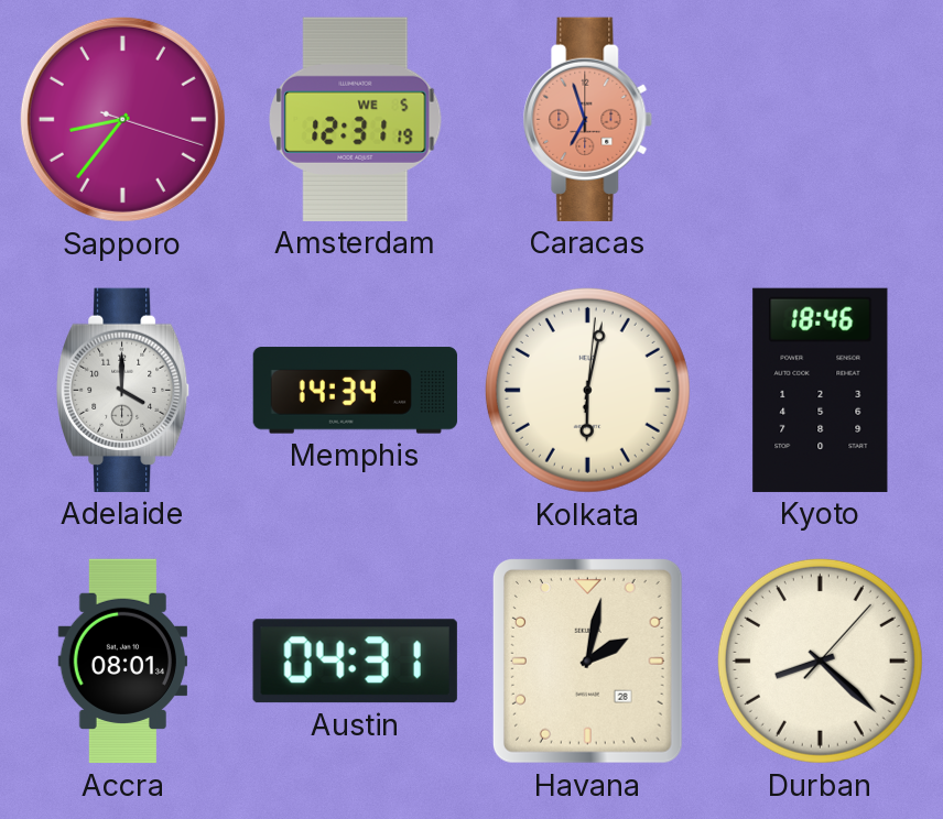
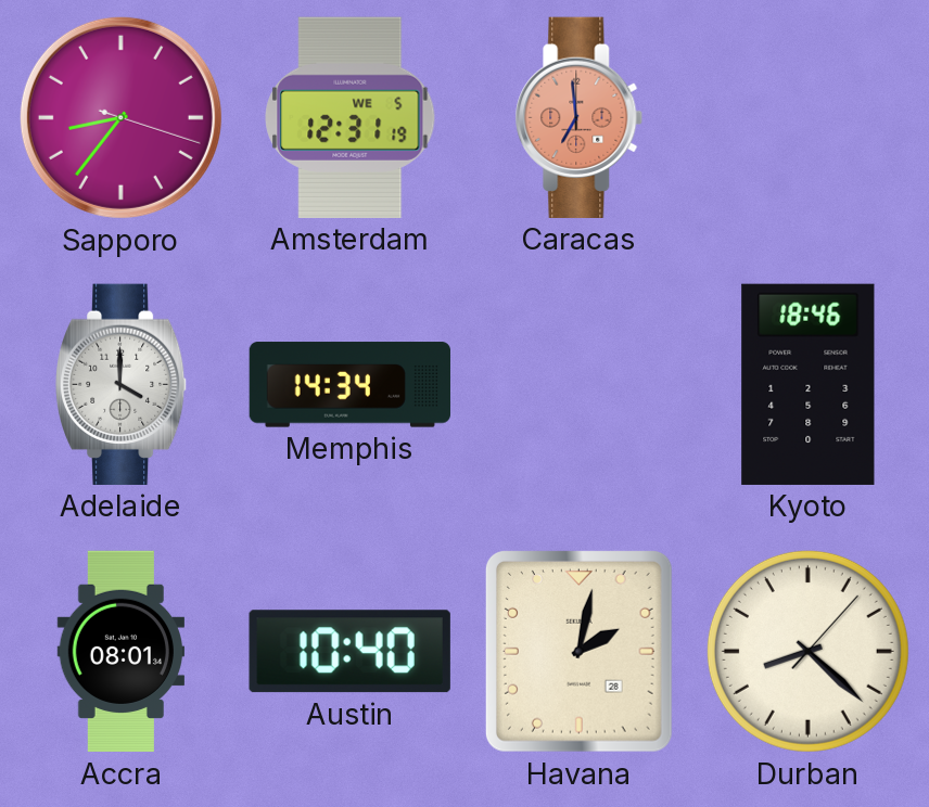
Caracas: 6:57 -> 6:59
Kolkata: 6:02 -> none
Austin: 04:31 -> 10:40
